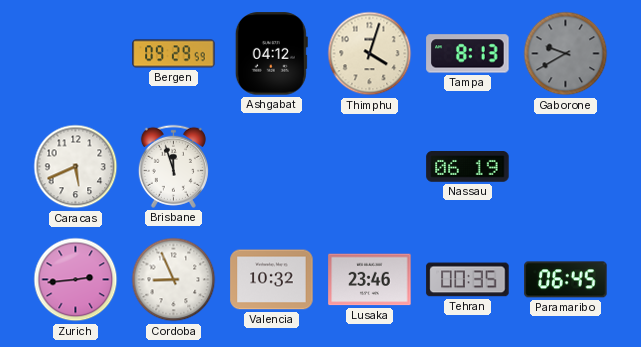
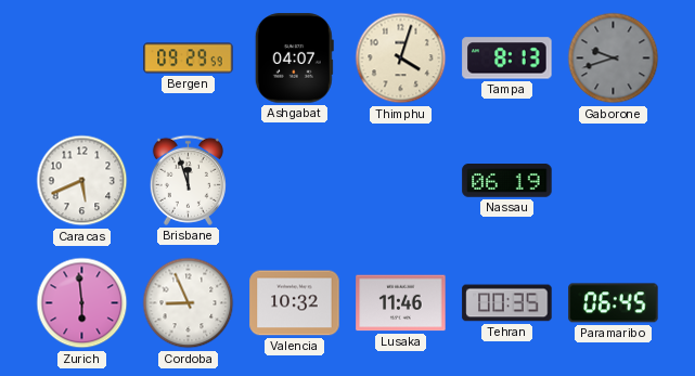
Ashgabat: 04:12 -> 04:07
Gaborone: 9:40 -> 9:42
Zurich: 2:44 -> 5:59
Lusaka: 23:46 -> 11:46
